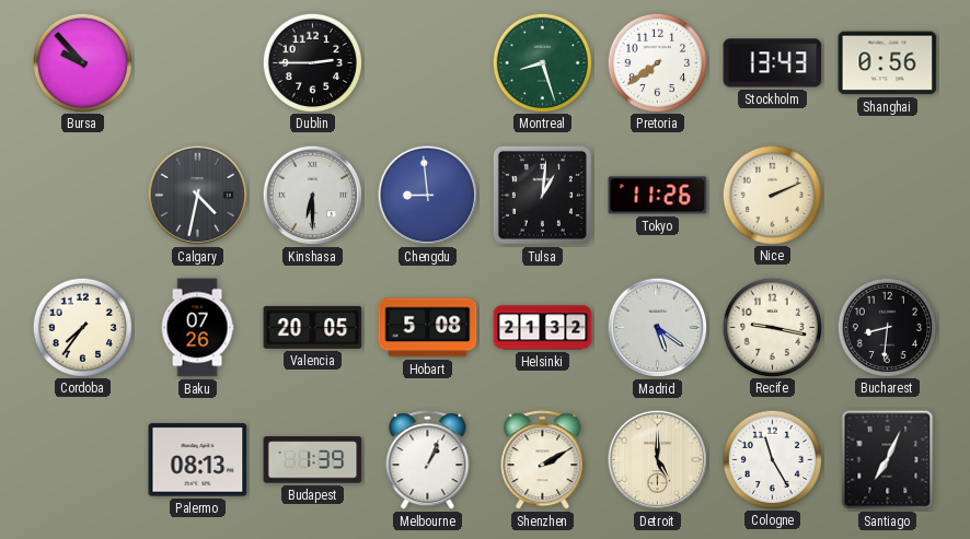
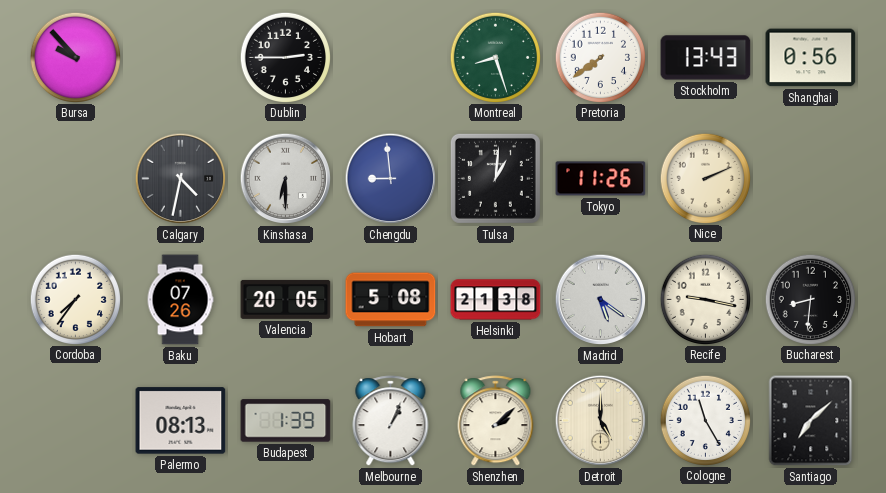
Helsinki: 21:32 -> 21:38
Shenzhen: 2:10 -> 2:08
Santiago: 7:04 -> 7:08
